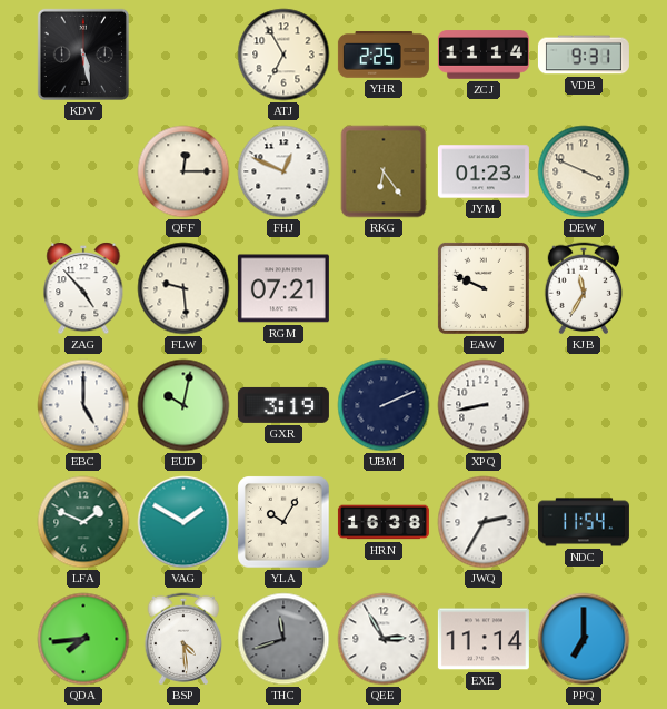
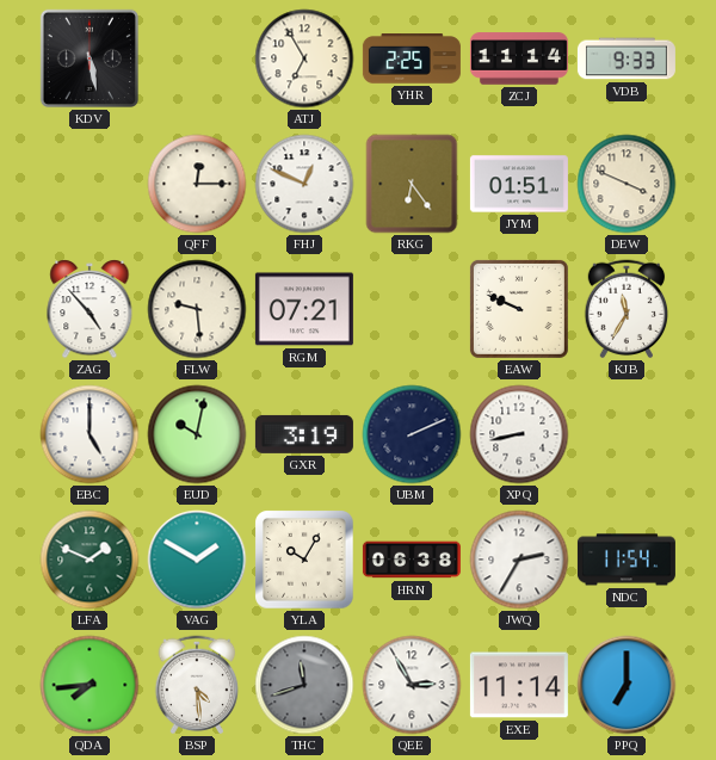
VDB: 9:31 -> 9:33
JYM: 01:23 -> 01:51
HRN: 16:38 -> 06:38
